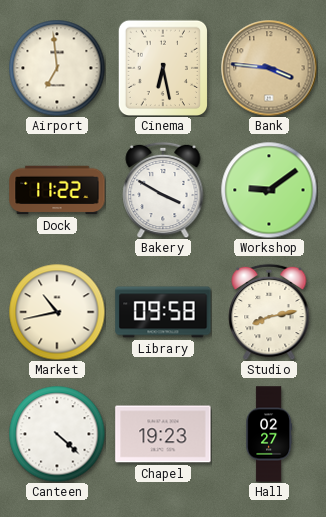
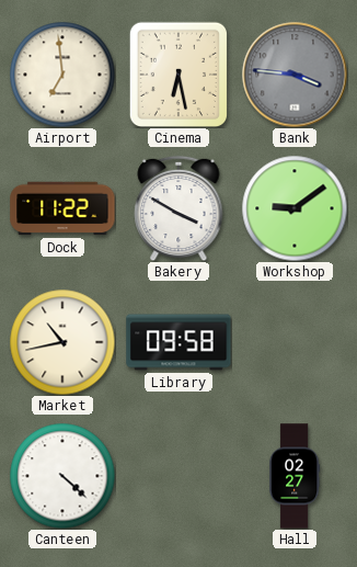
Bank dial: champagne -> grey
Studio: 8:13 -> none
Chapel: 19:23 -> none
